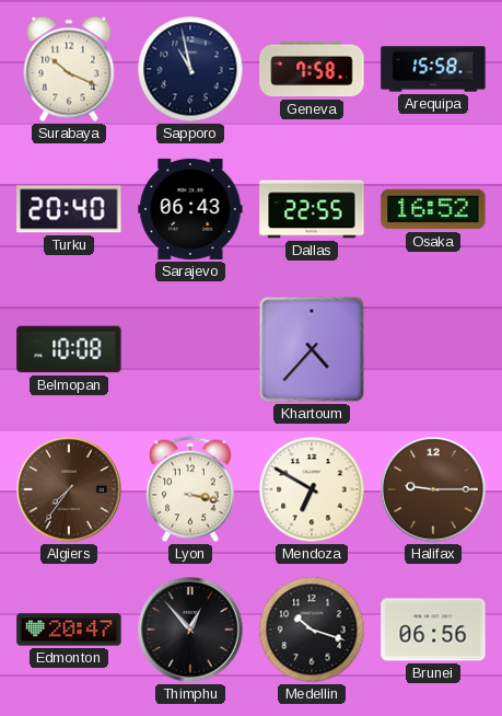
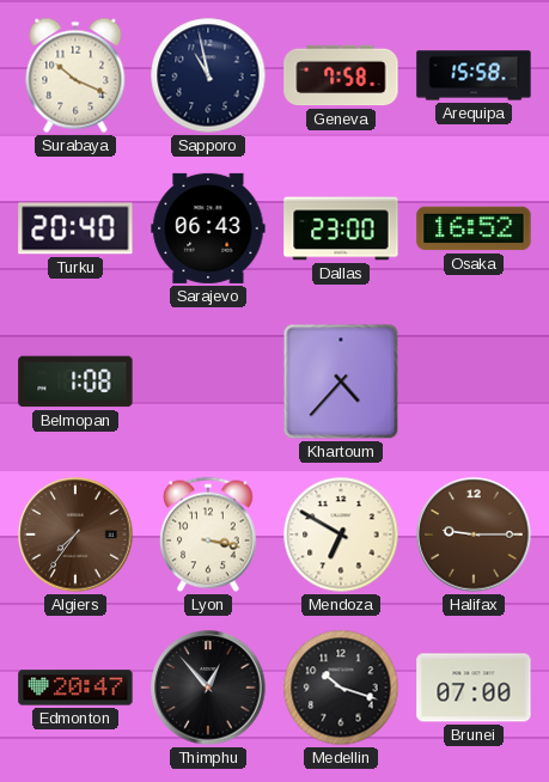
Dallas: 22:55 -> 23:00
Belmopan: 10:08 -> 1:08
Brunei: 06:56 -> 07:00
